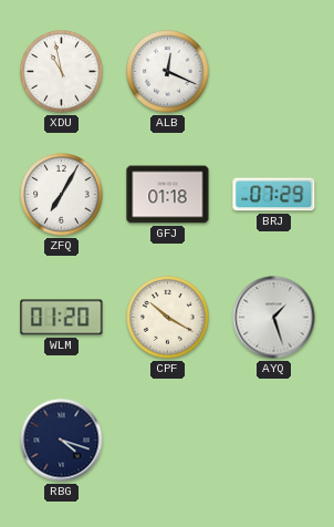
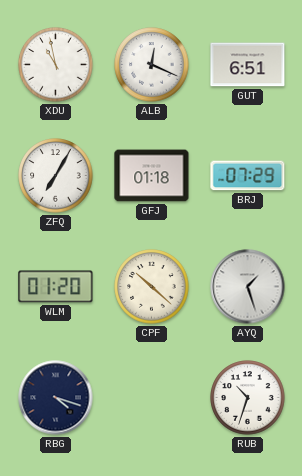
GUT: none -> 6:51
CPF: 10:20 -> 10:22
RUB: none -> 10:33
